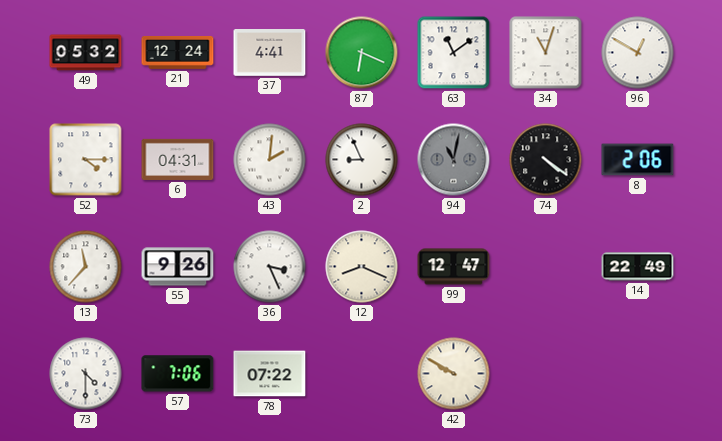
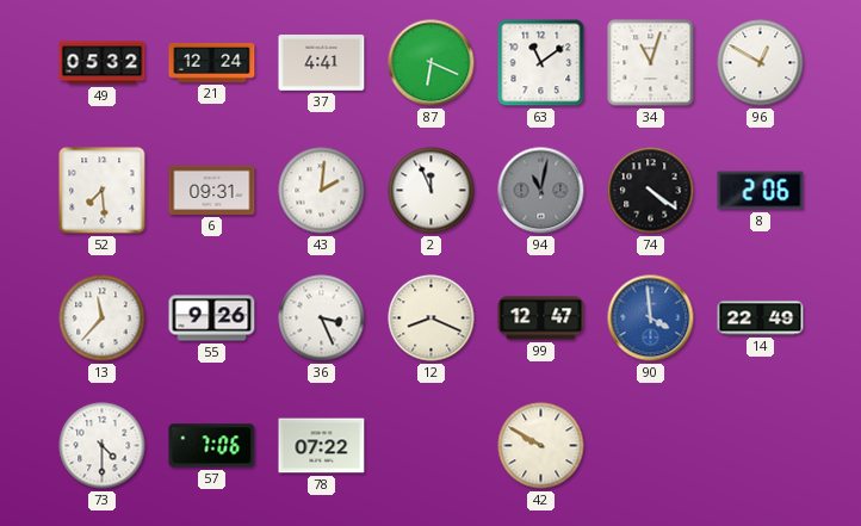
52: 4:15 -> 7:29
6: 04:31 -> 09:31
2: 8:56 -> 11:56
90: none -> 3:59
